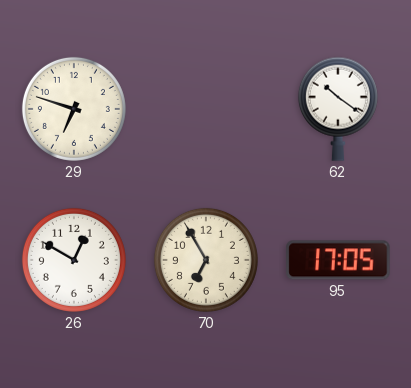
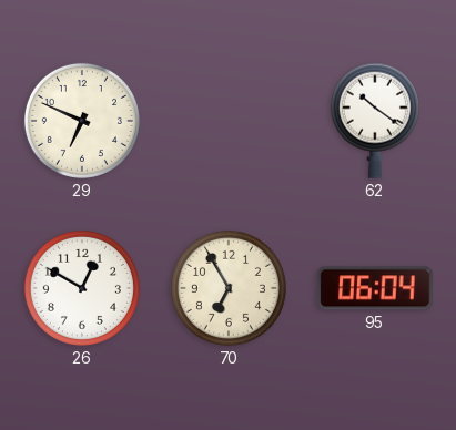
29: 6:48 -> 6:49
95: 17:05 -> 06:04
